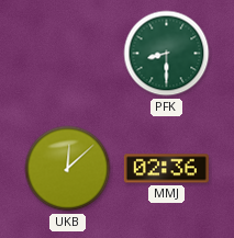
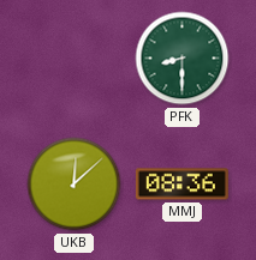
MMJ: 02:36 -> 08:36
